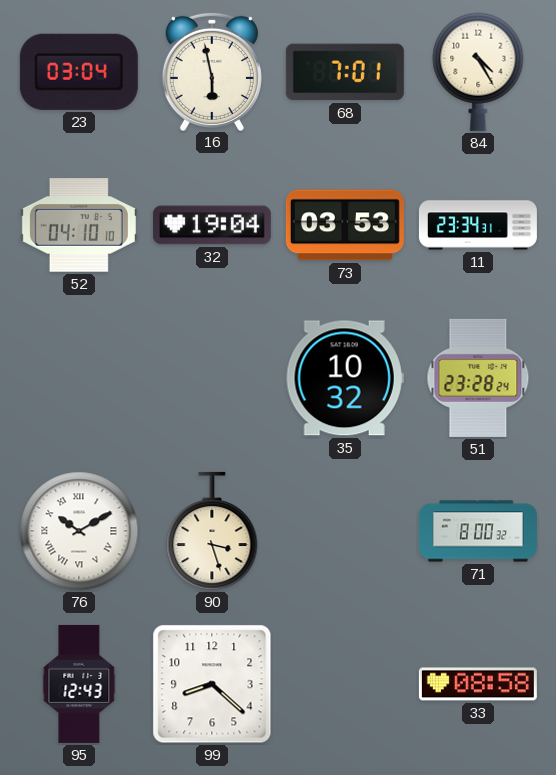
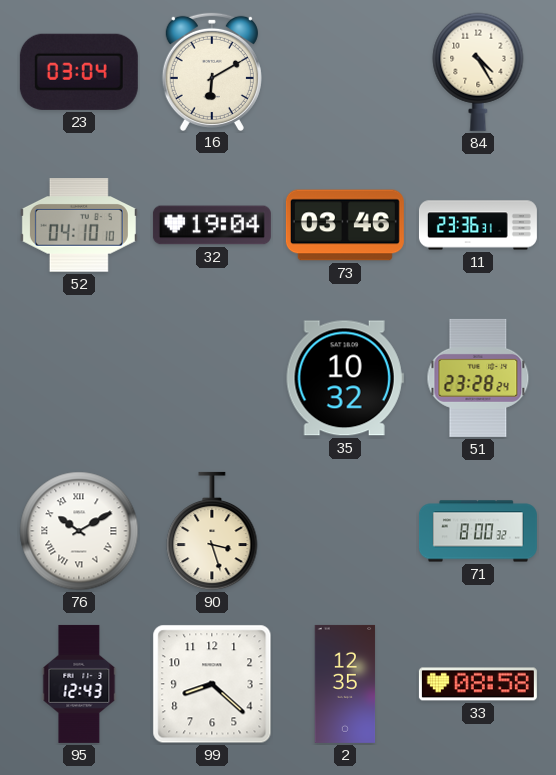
16: 5:58 -> 6:10
68: 7:01 -> none
73: 03:53 -> 03:46
11: 23:34 -> 23:36
2: none -> 12:35
